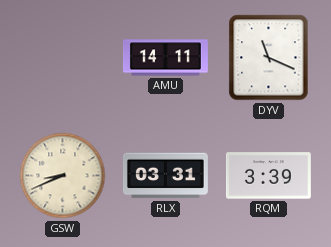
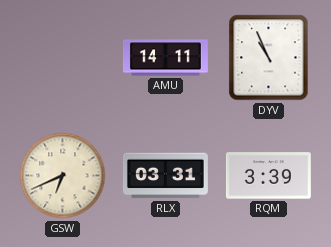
DYV: 11:19 -> 10:56
GSW: 8:41 -> 6:41
